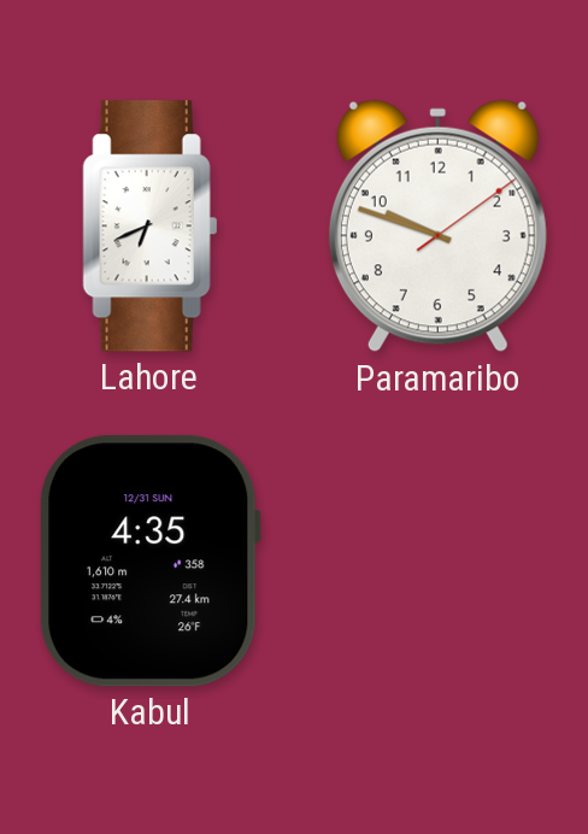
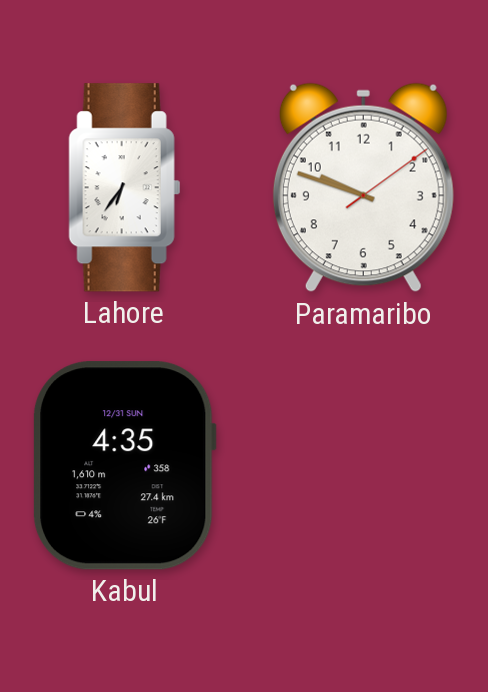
Lahore: 6:41 -> 6:36
